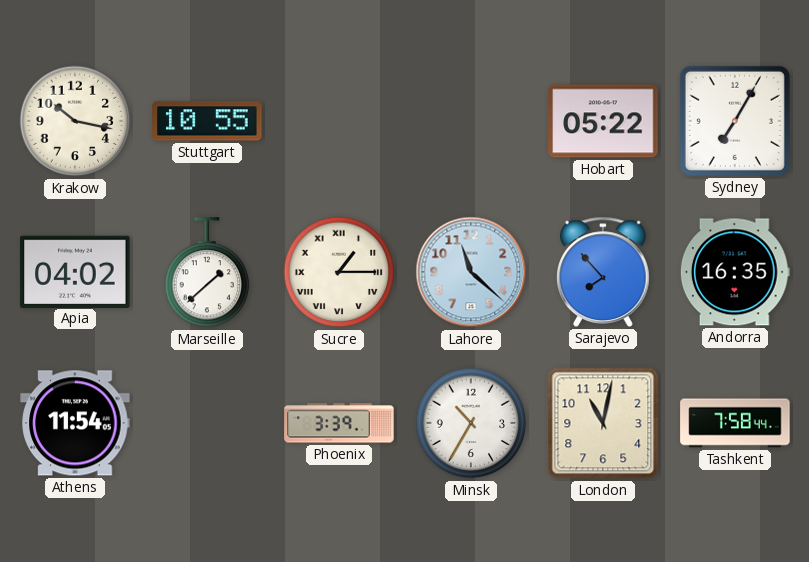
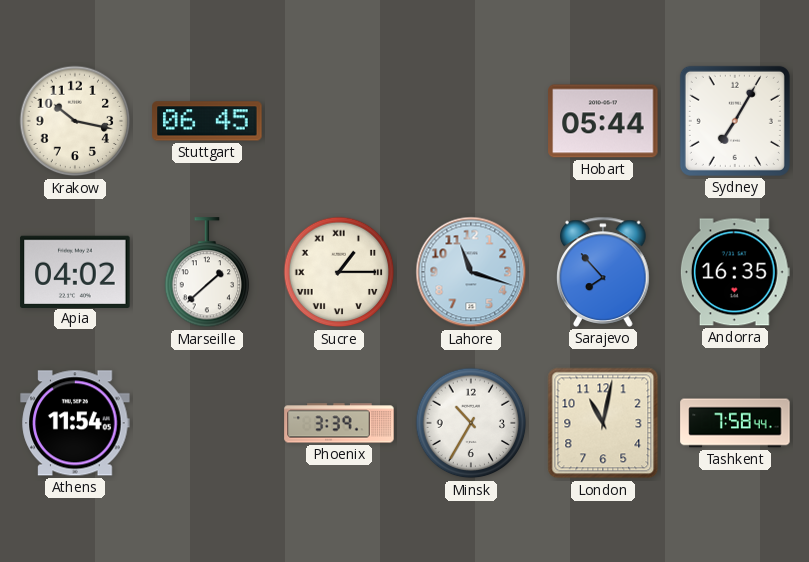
Stuttgart: 10:55 -> 06:45
Hobart: 05:22 -> 05:44
Lahore: 11:22 -> 11:18
